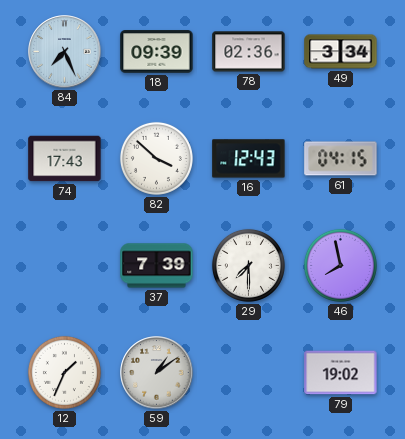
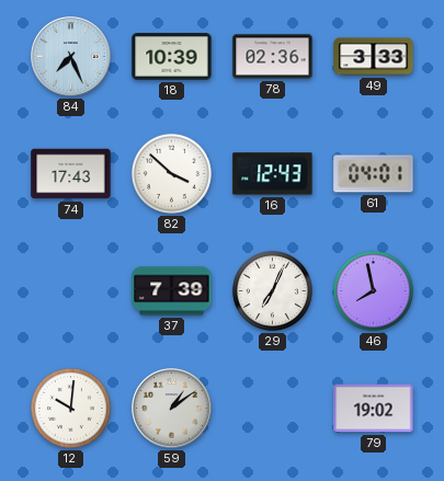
18: 09:39 -> 10:39
49: 3:34 -> 3:33
61: 04:15 -> 04:01
29: 7:30 -> 7:04
12: 1:34 -> 10:01
